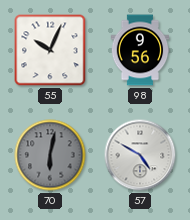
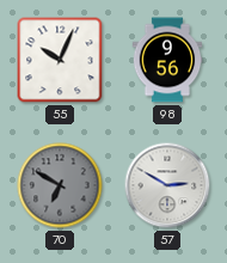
70: 6:02 -> 6:50
57: 4:50 -> 2:50
